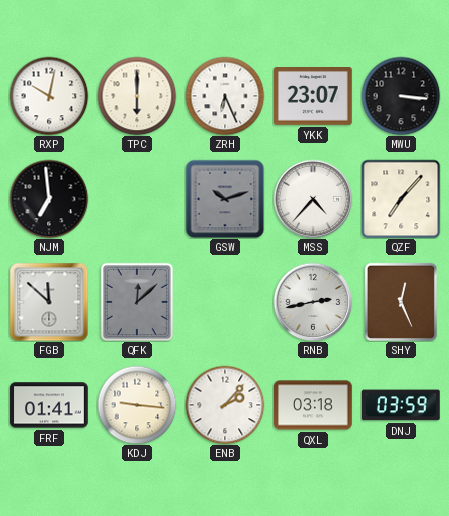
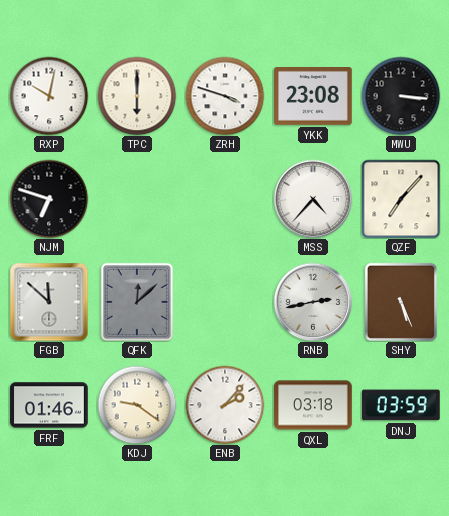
ZRH: 6:26 -> 3:48
YKK: 23:07 -> 23:08
NJM: 6:59 -> 6:48
GSW: 10:12 -> none
SHY: 12:26 -> 5:26
FRF: 01:41 -> 01:46
KDJ: 9:16 -> 9:21
